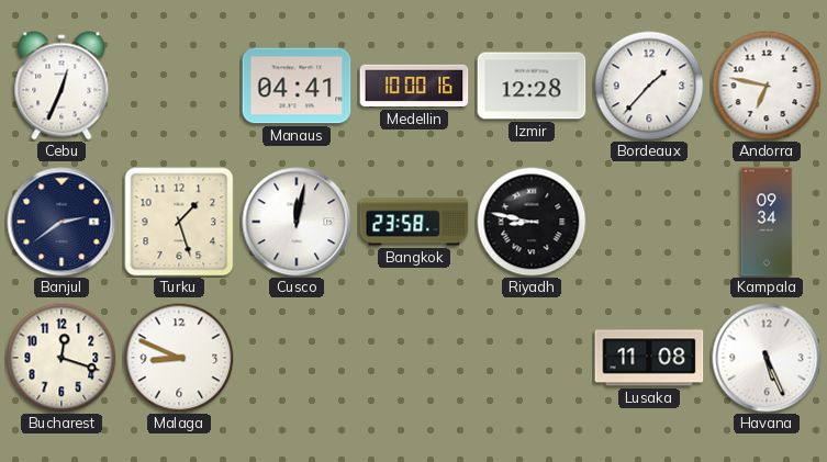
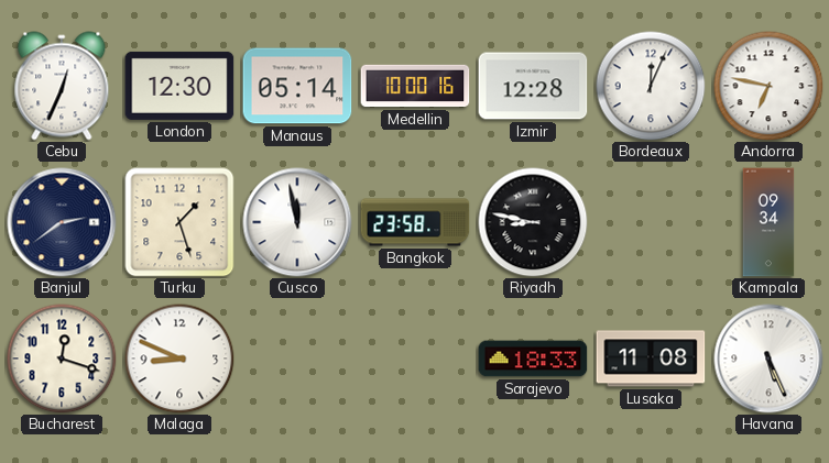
London: none -> 12:30
Manaus: 04:41 -> 05:14
Bordeaux: 1:37 -> 12:04
Cusco: 12:02 -> 11:58
Sarajevo: none -> 18:33
